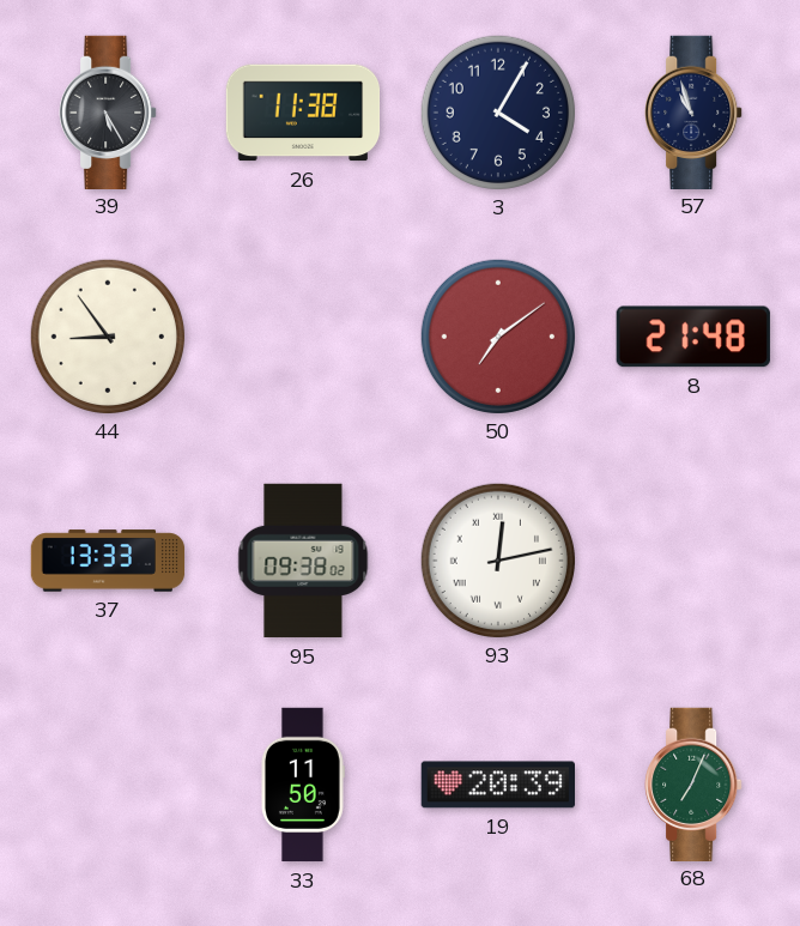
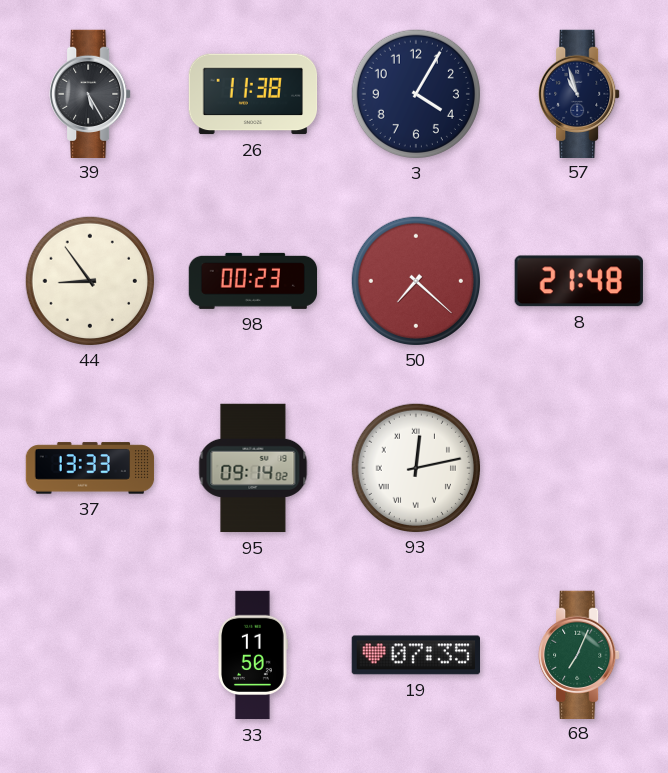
98: none -> 00:23
50: 7:09 -> 7:22
95: 09:38 -> 09:14
19: 20:39 -> 07:35
